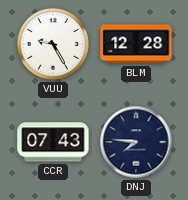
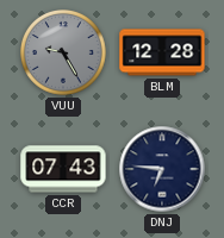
VUU dial: white -> grey
DNJ: 7:46 -> 6:46
